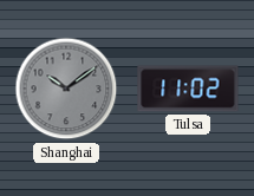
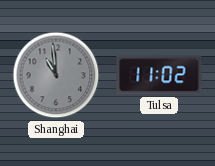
Shanghai: 10:09 -> 10:59
